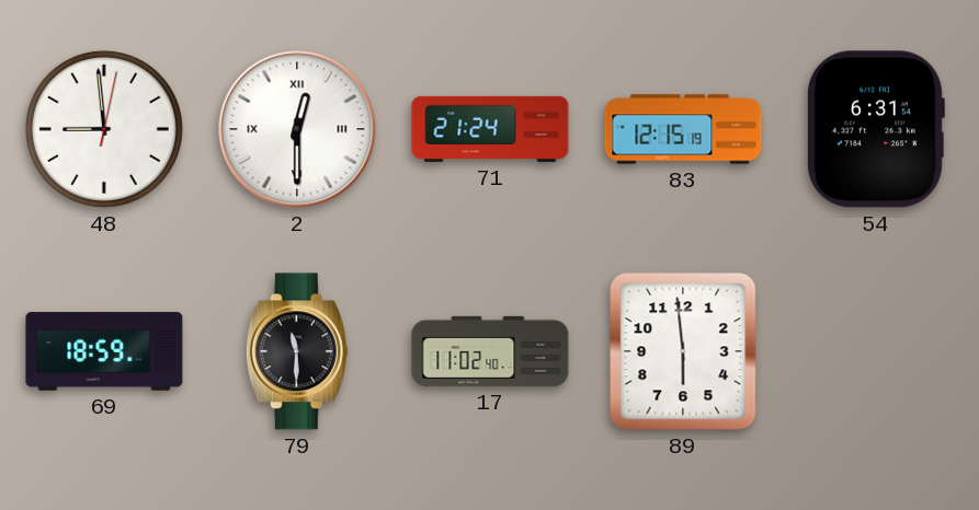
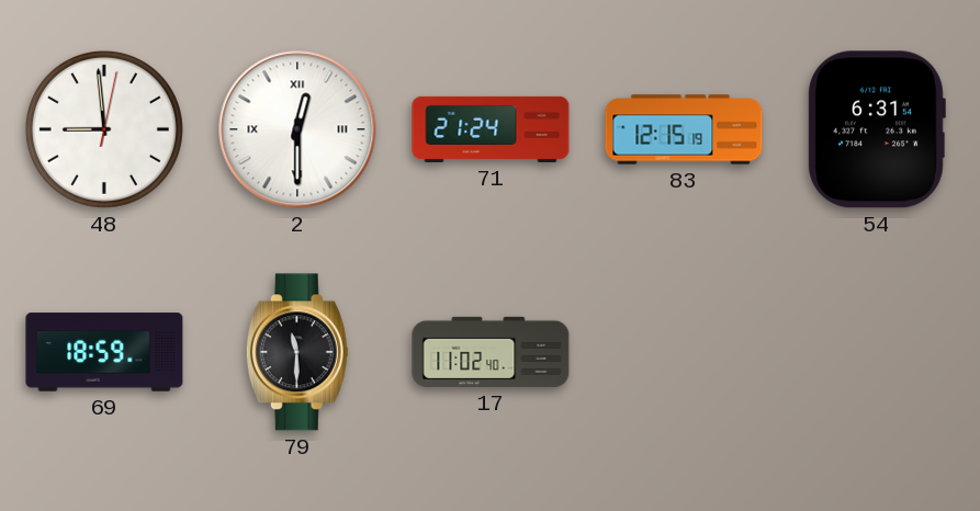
89: 5:59 -> none
